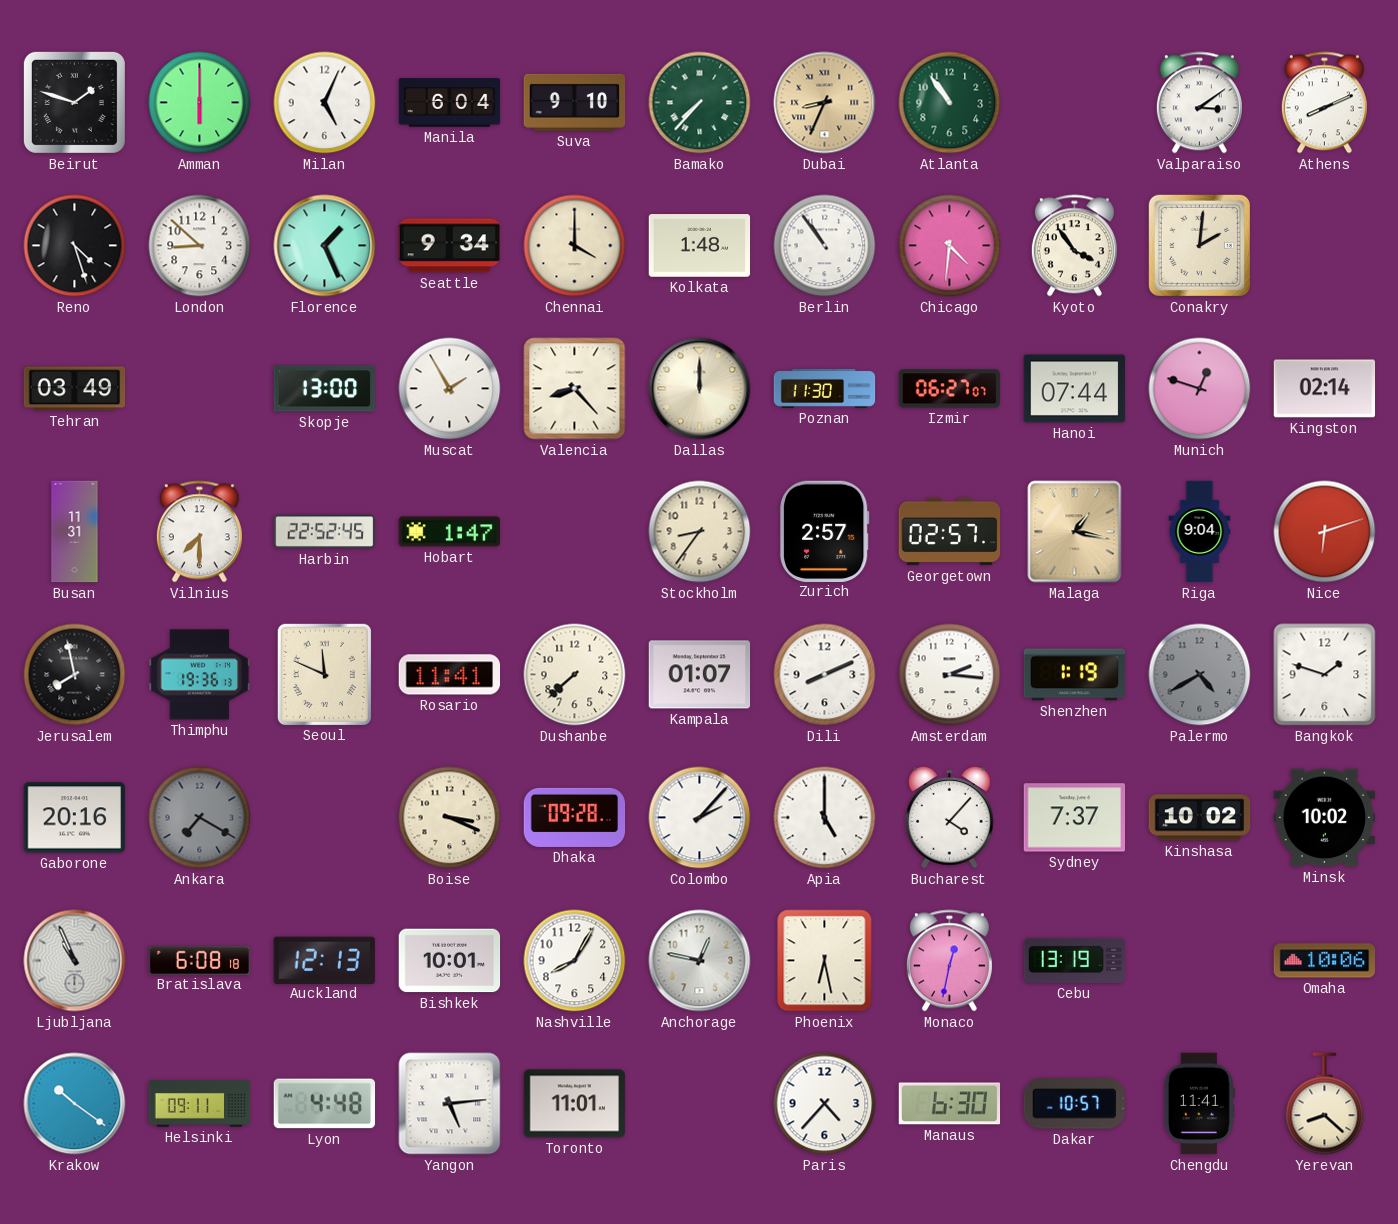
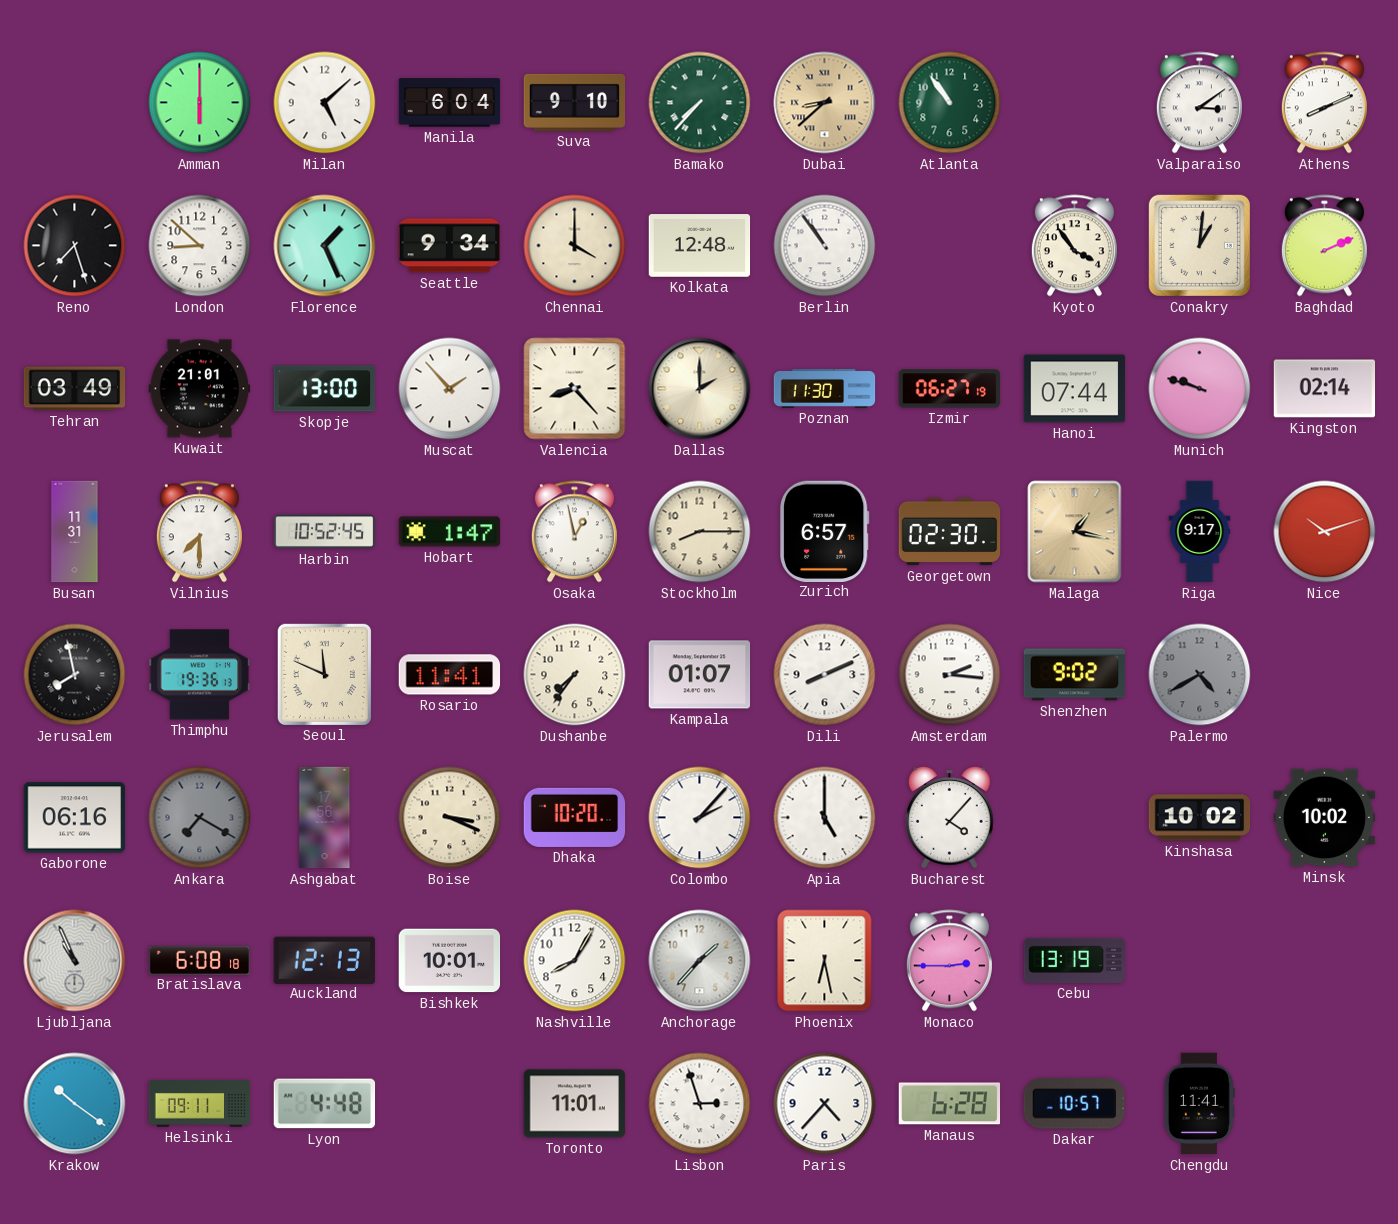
Beirut: 1:48 -> none
Milan: 5:04 -> 5:08
Dubai: 8:34 -> 8:38
Reno: 4:27 -> 7:27
Kolkata: 1:48 -> 12:48
Chicago: 4:31 -> none
Conakry: 2:01 -> 1:01
Baghdad: none -> 2:11
Kuwait: none -> 21:01
Muscat: 1:55 -> 1:53
Dallas: 12:00 -> 2:00
Izmir: 06:27:07 -> 06:27:19
Munich: 12:48 -> 9:48
Harbin: 22:52 -> 10:52
Osaka: none -> 12:58
Stockholm: 8:36 -> 8:15
Zurich: 2:57 -> 6:57
Georgetown: 02:57 -> 02:30
Riga: 9:04 -> 9:17
Nice: 6:12 -> 10:12
Dushanbe: 7:38 -> 7:36
Shenzhen: 1:19 -> 9:02
Bangkok: 1:48 -> none
Gaborone: 20:16 -> 06:16
Ashgabat: none -> 17:56
Dhaka: 09:28 -> 10:20
Sydney: 7:37 -> none
Anchorage: 12:47 -> 1:37
Monaco: 12:32 -> 2:45
Omaha: 10:06 -> none
Yangon: 5:14 -> none
Lisbon: none -> 2:57
Manaus: 6:30 -> 6:28
Yerevan: 8:22 -> none
